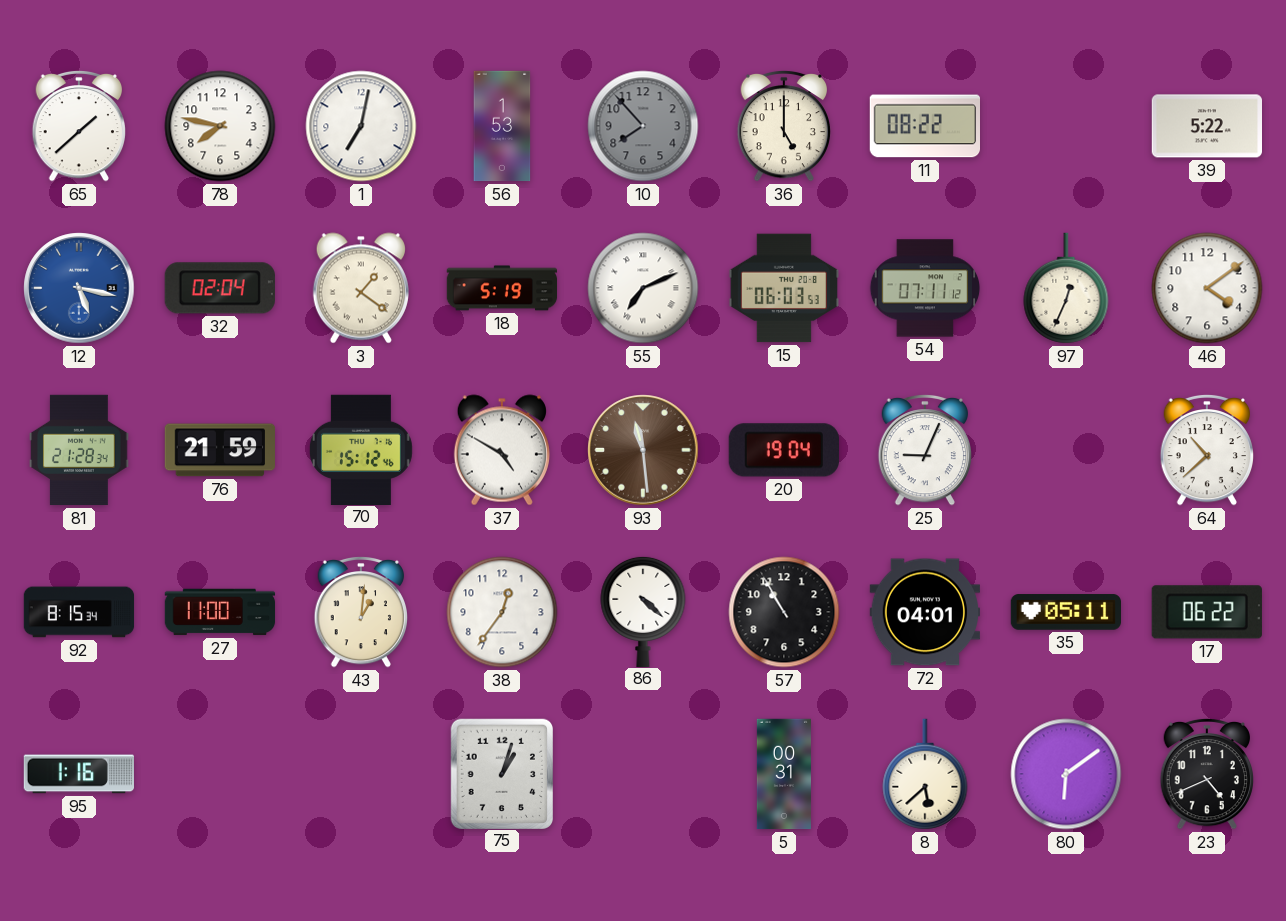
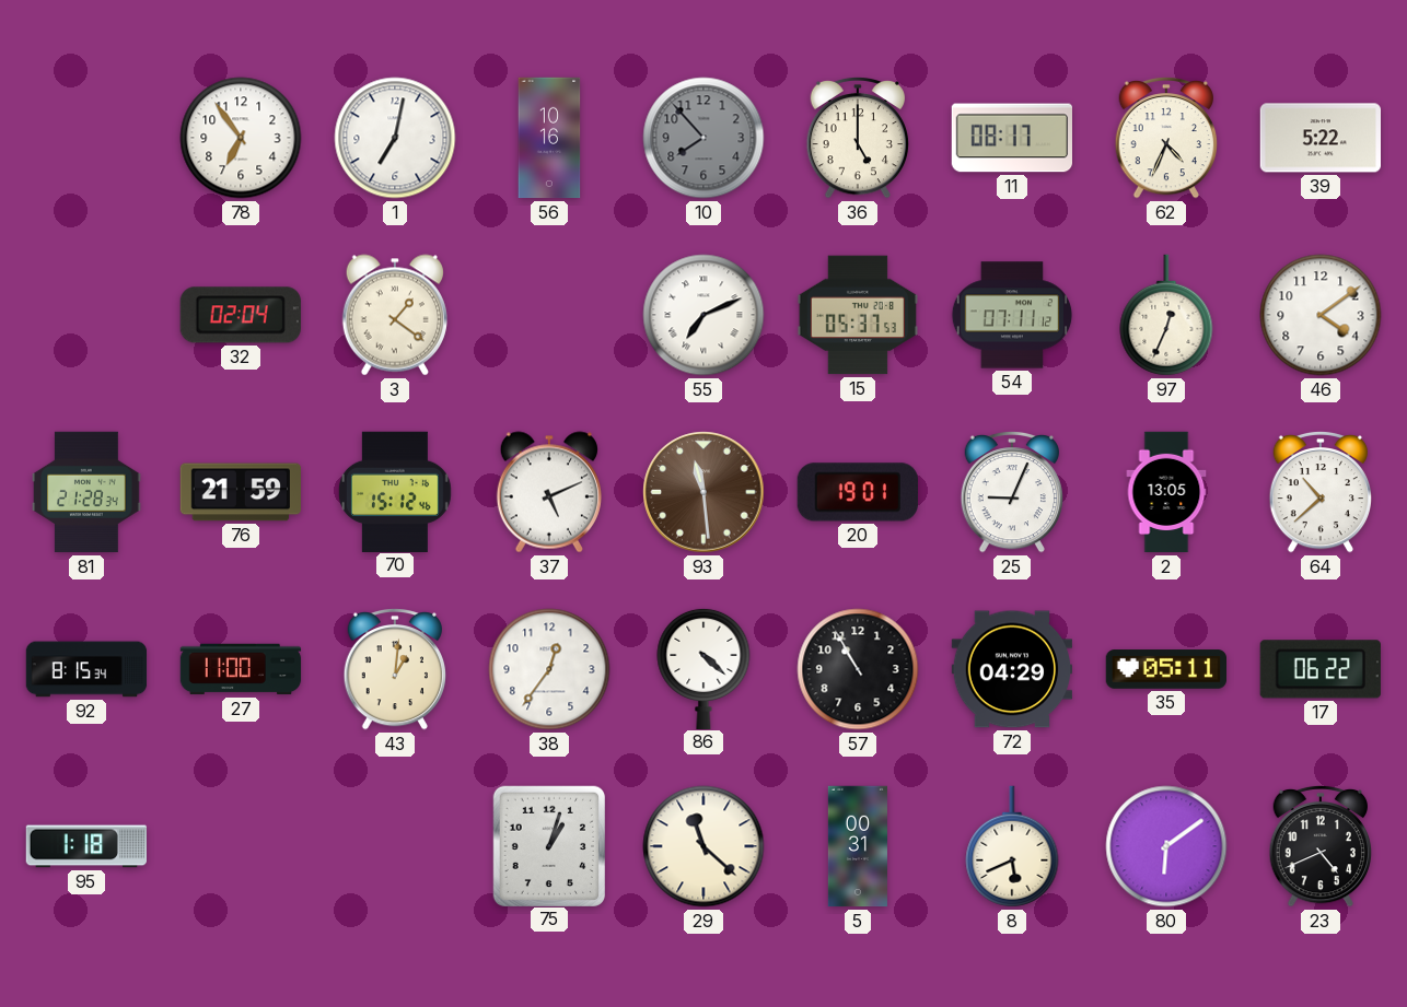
65: 1:38 -> none
78: 7:47 -> 6:54
56: 1:53 -> 10:16
11: 08:22 -> 08:17
62: none -> 4:34
12: 5:17 -> none
18: 5:19 -> none
15: 06:03 -> 05:37
37: 4:50 -> 5:11
20: 19:04 -> 19:01
2: none -> 13:05
72: 04:01 -> 04:29
95: 1:16 -> 1:18
29: none -> 11:22
8: 5:38 -> 5:41
